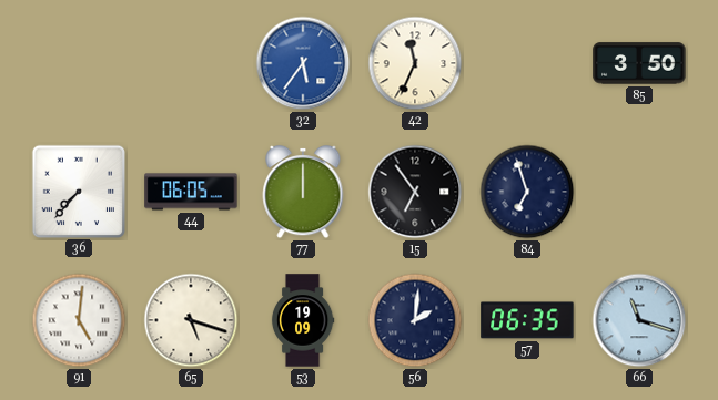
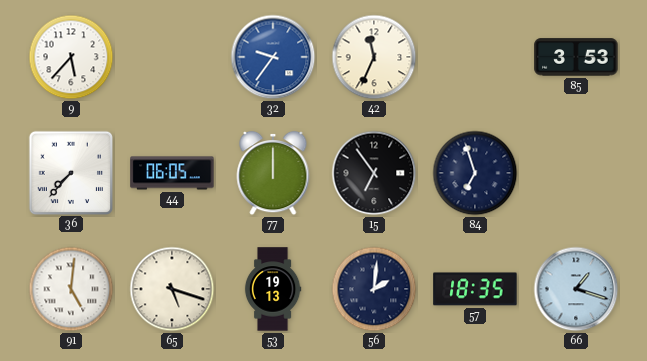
9: none -> 5:37
32: 5:36 -> 9:36
85: 3:50 -> 3:53
53: 19:09 -> 19:13
57: 06:35 -> 18:35
66: 11:18 -> 1:18
